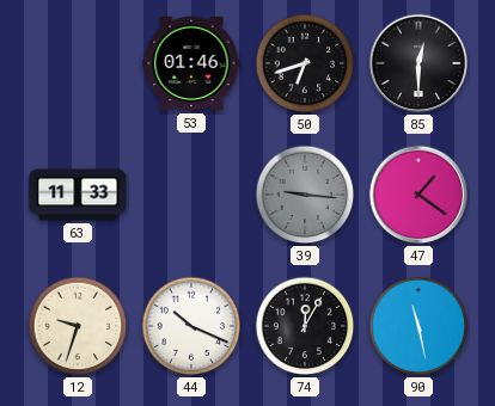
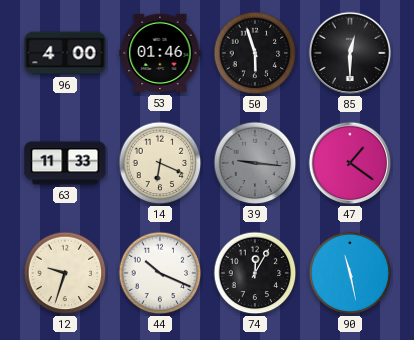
96: none -> 4:00
50: 6:42 -> 5:57
14: none -> 6:19
